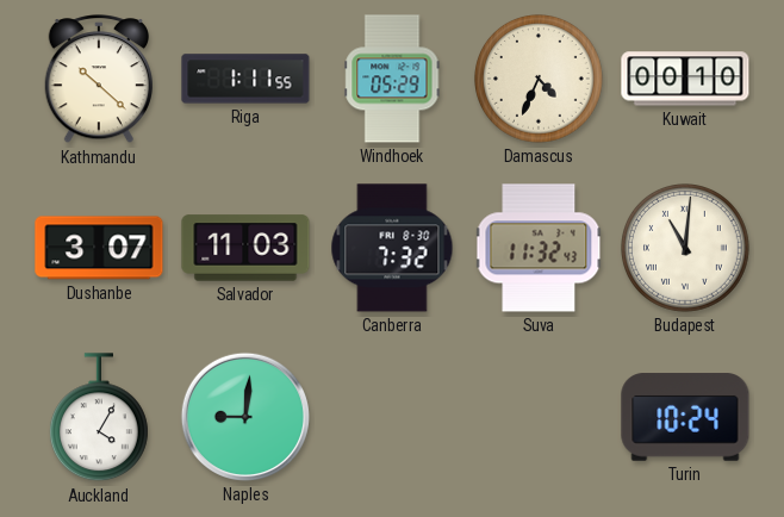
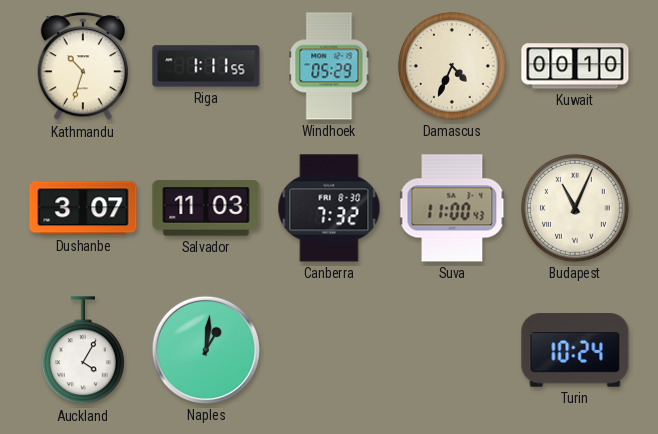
Kathmandu: 10:22 -> 10:33
Suva: 11:32 -> 11:00
Budapest: 11:01 -> 11:04
Naples: 9:01 -> 1:01
